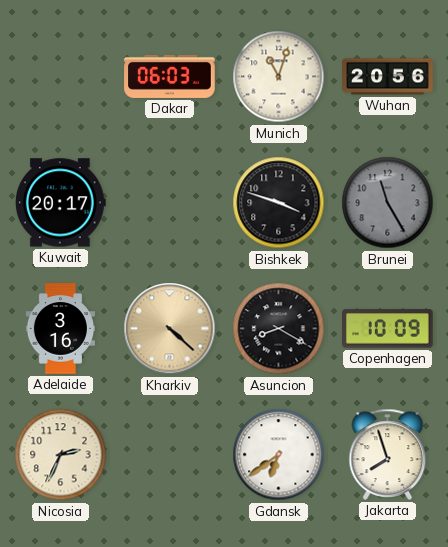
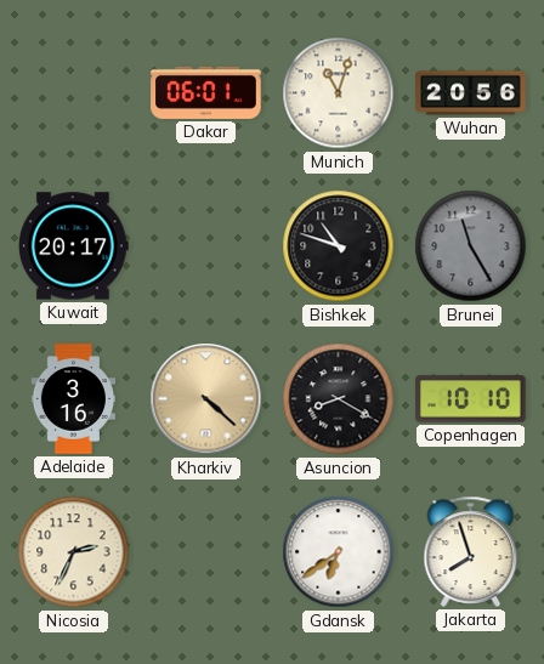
Dakar: 06:03 -> 06:01
Bishkek: 3:48 -> 10:48
Copenhagen: 10:09 -> 10:10
